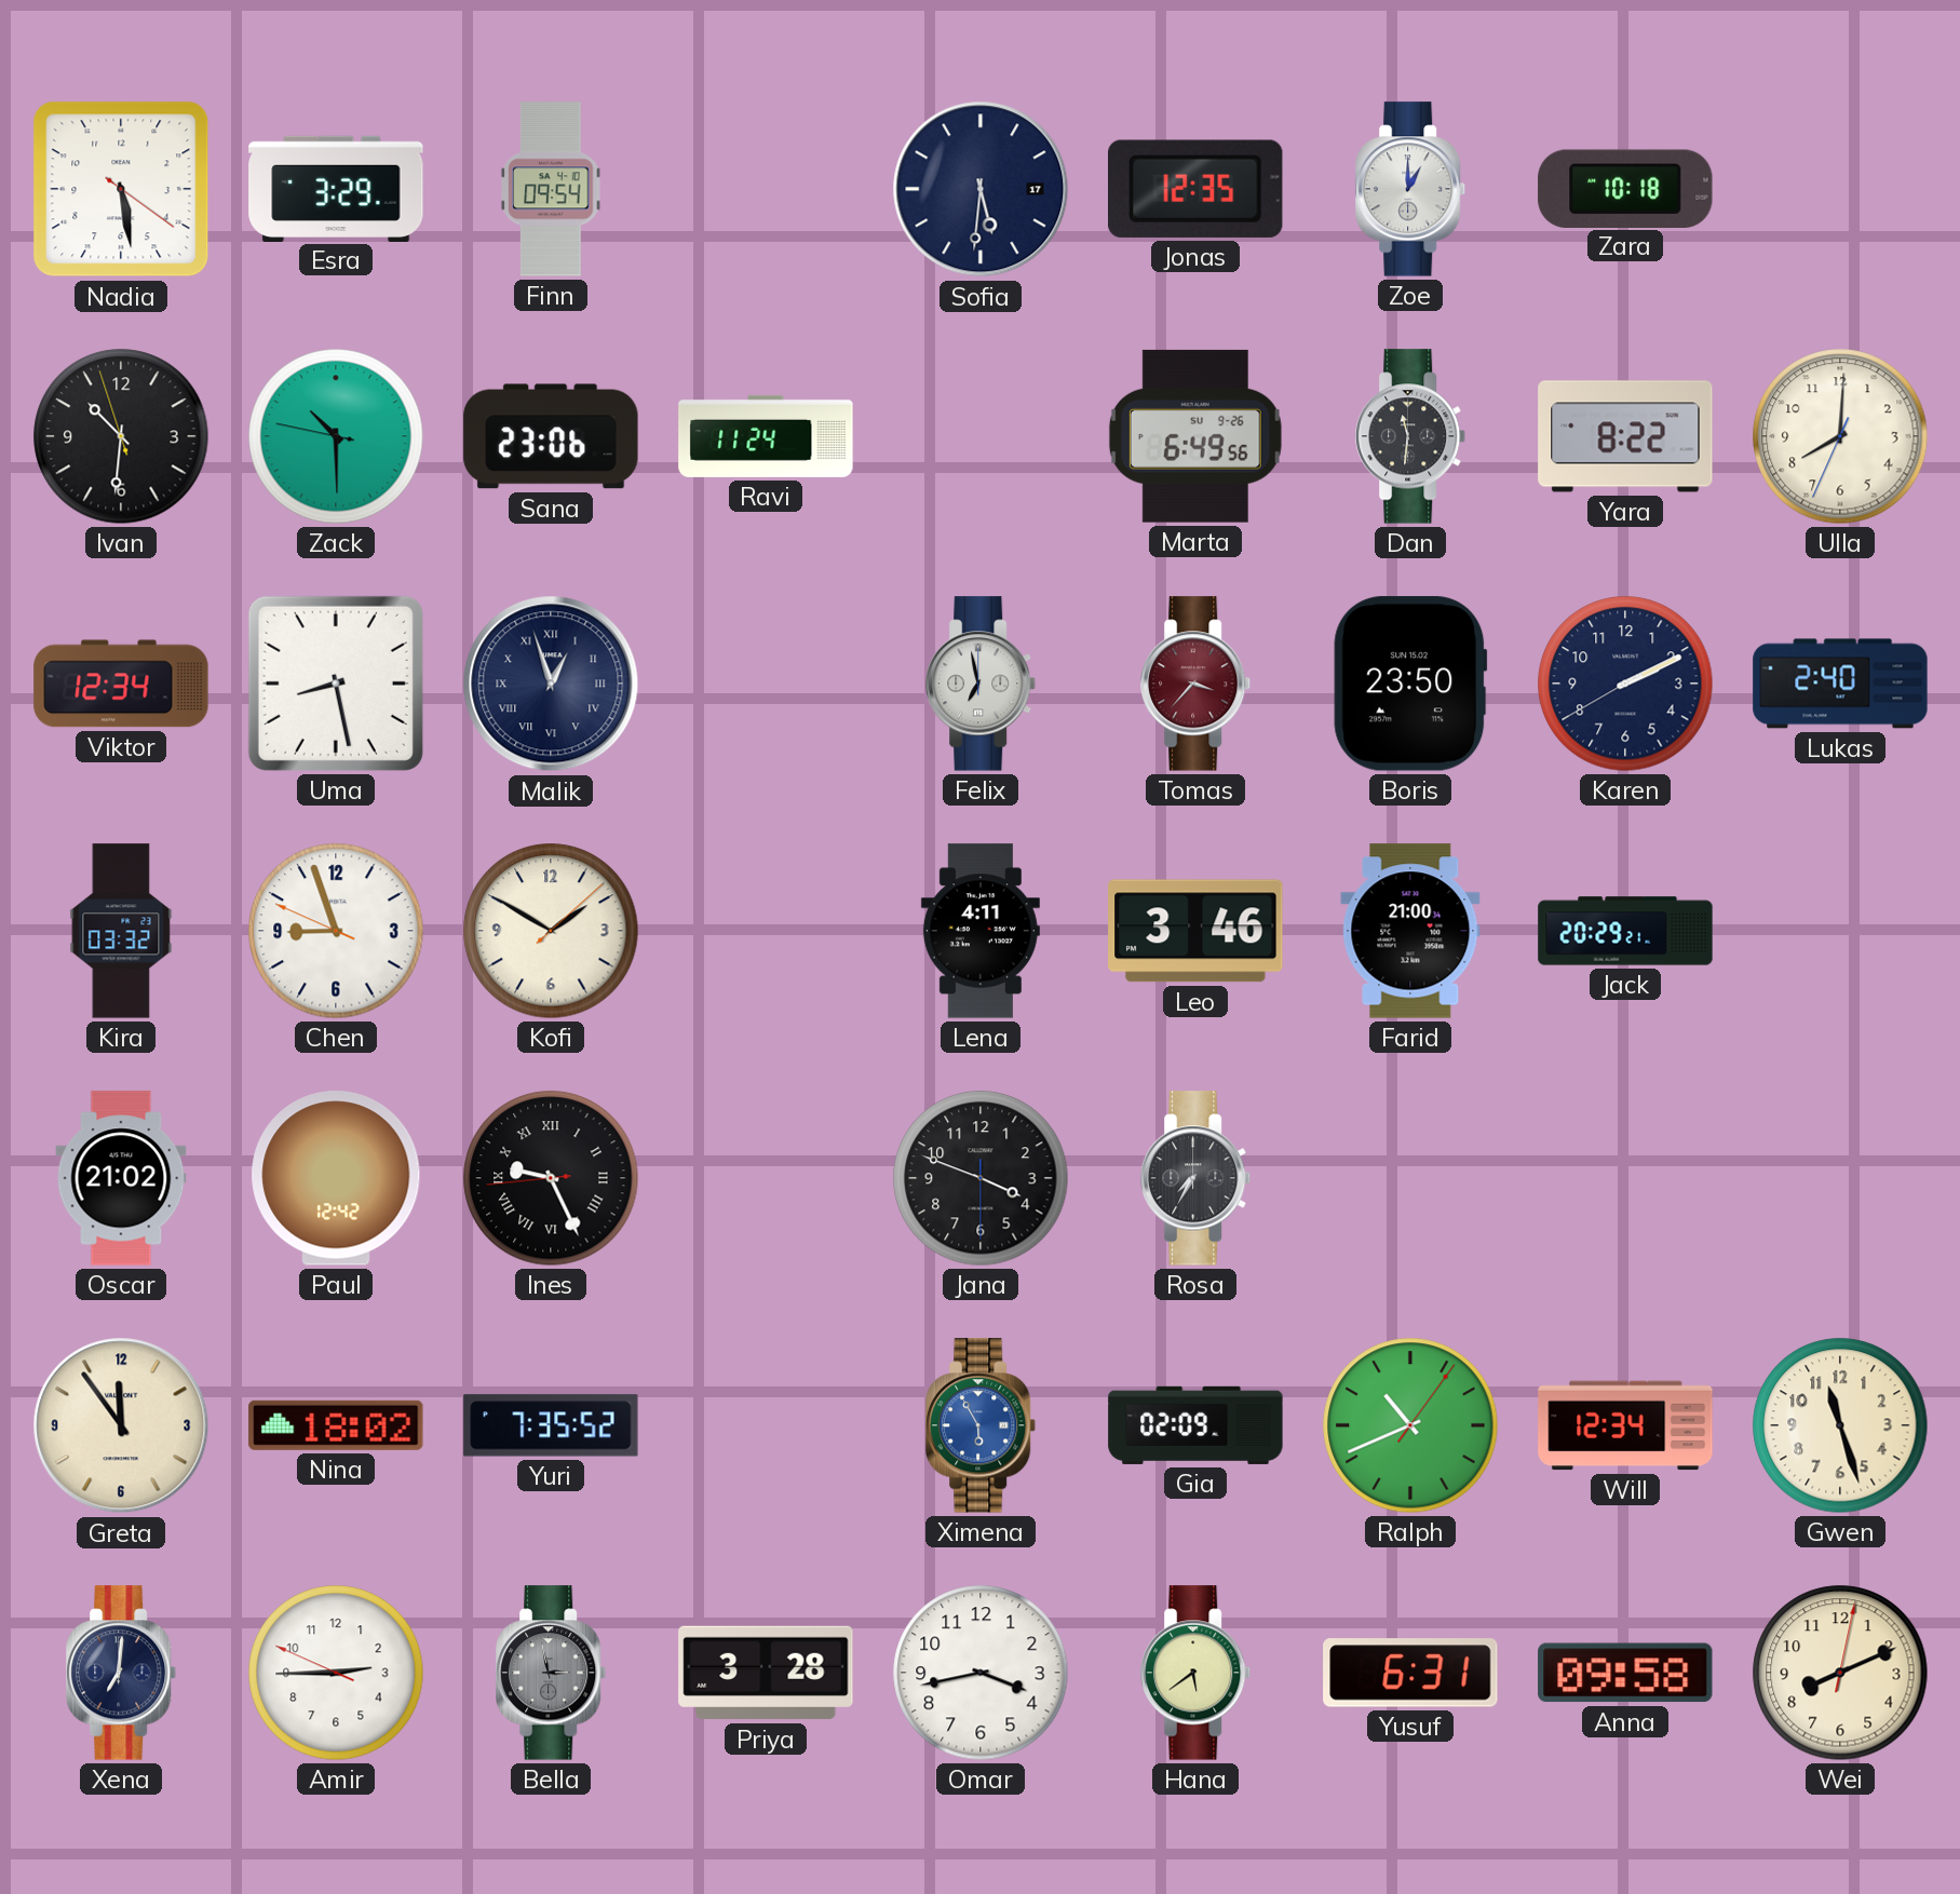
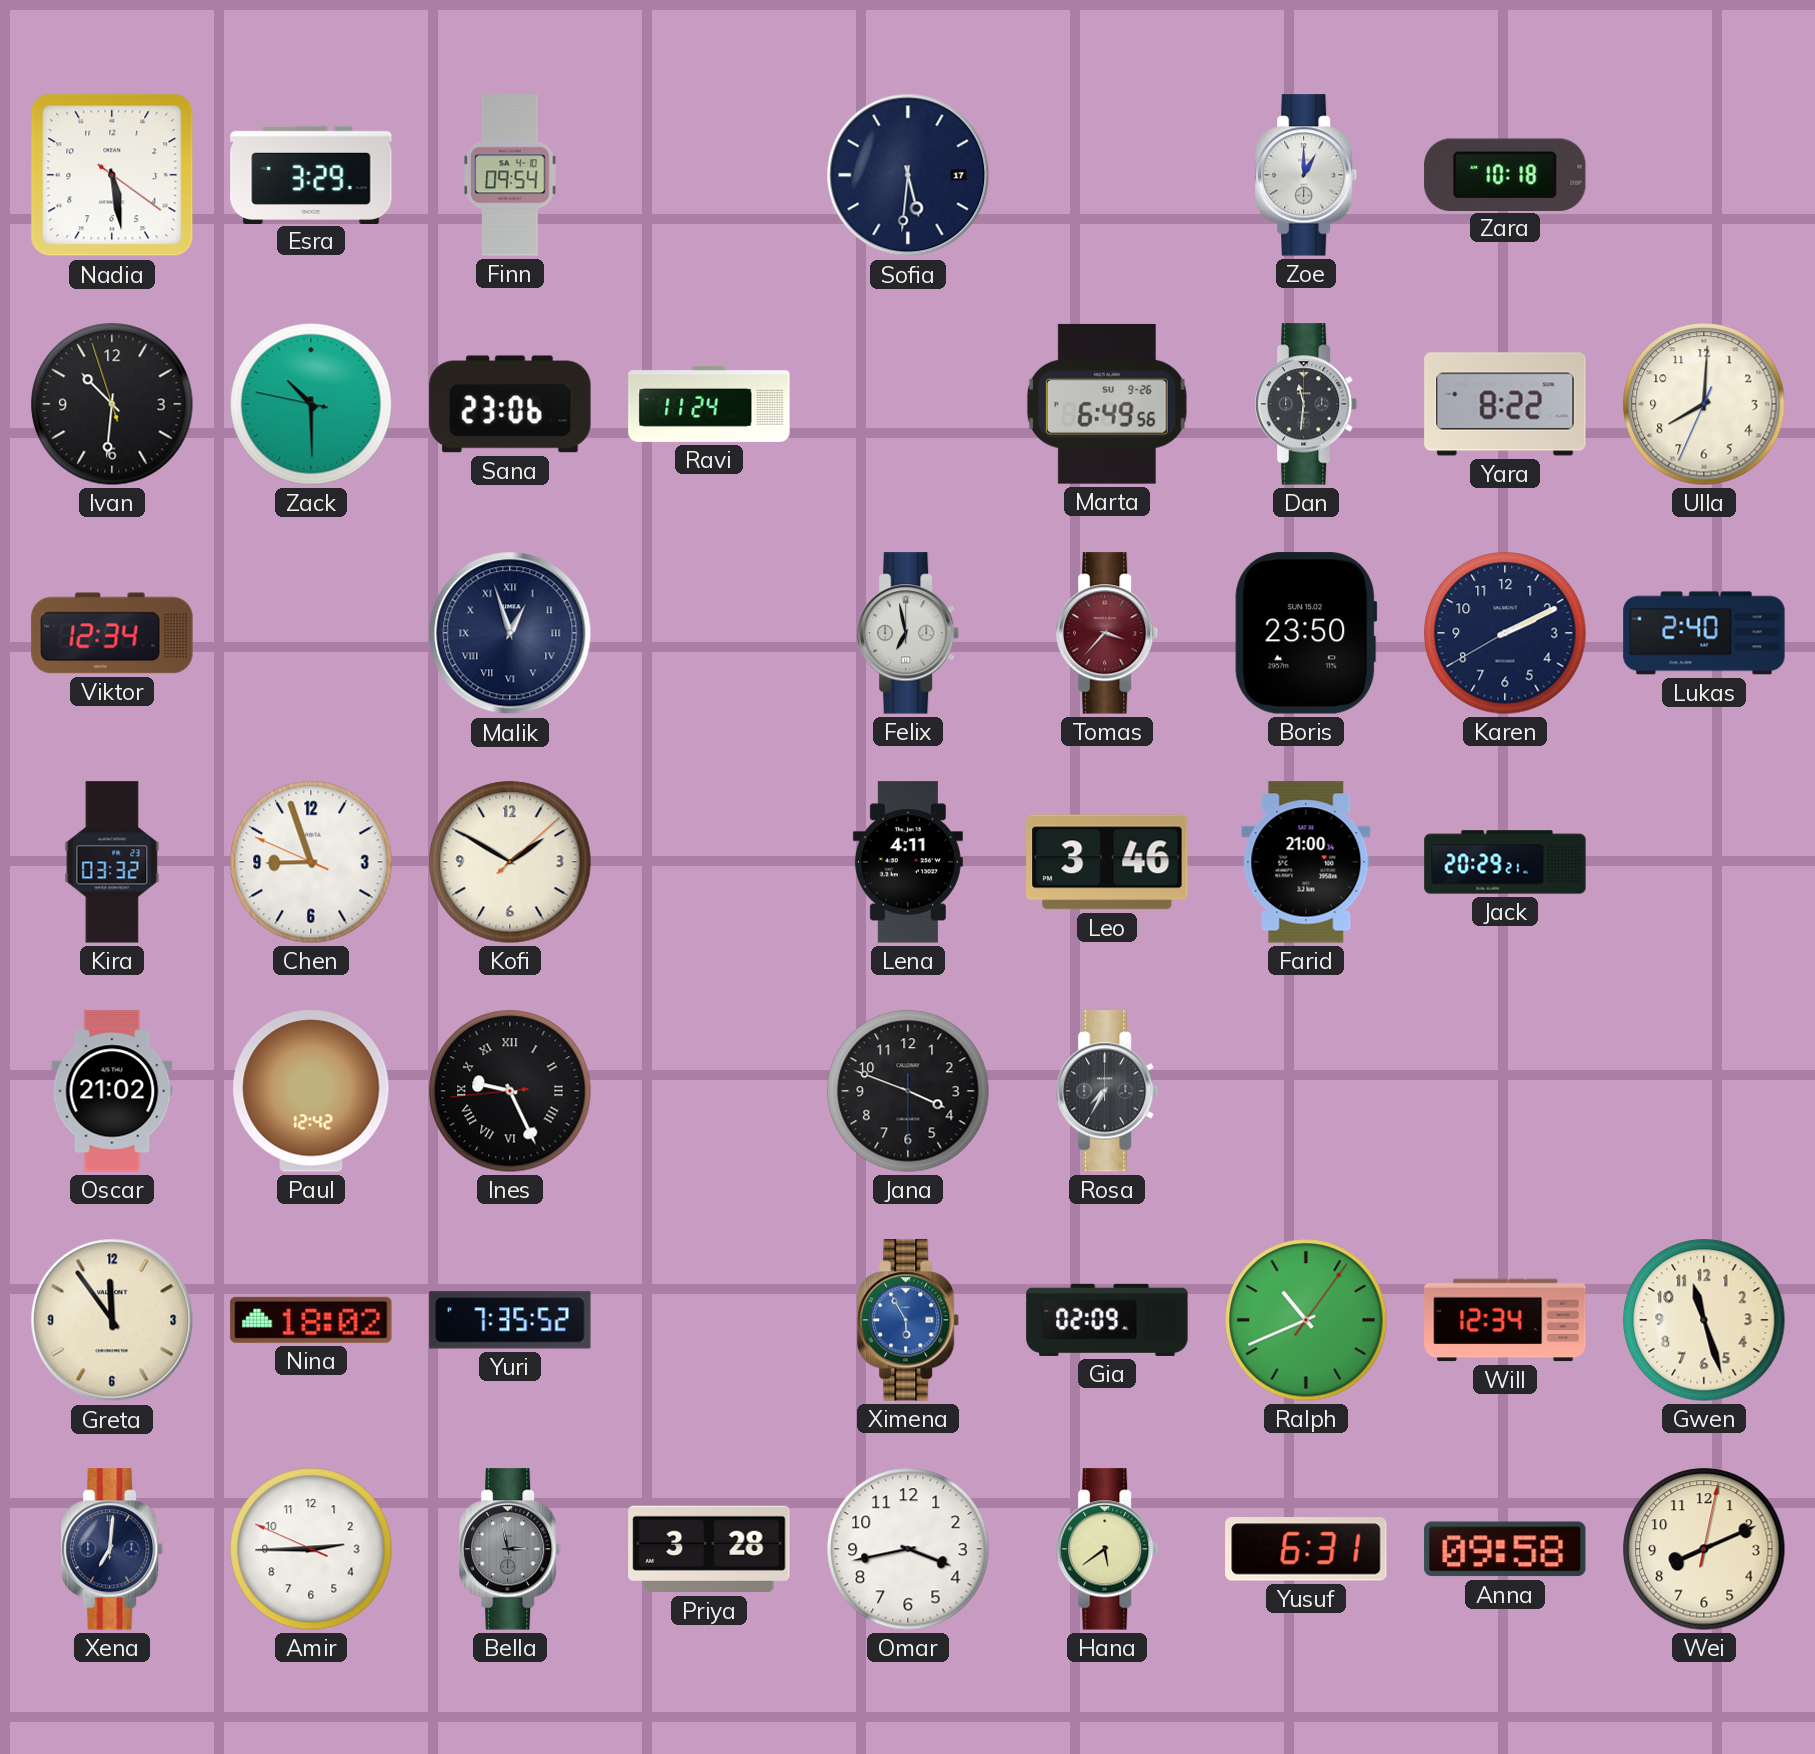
Jonas: 12:35 -> none
Uma: 8:28 -> none
